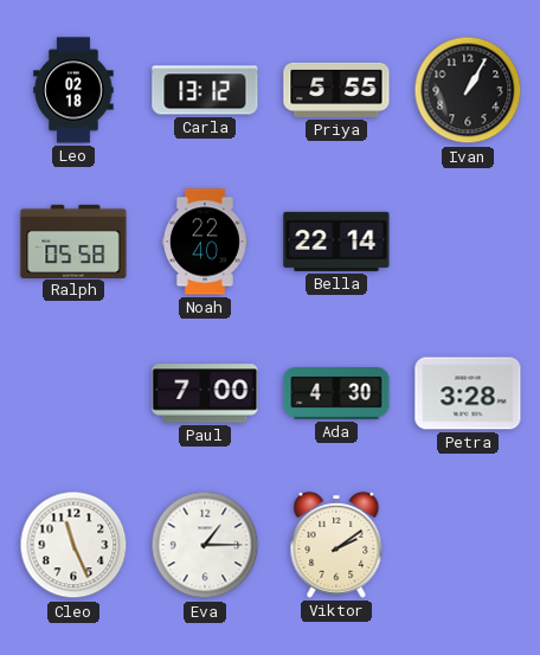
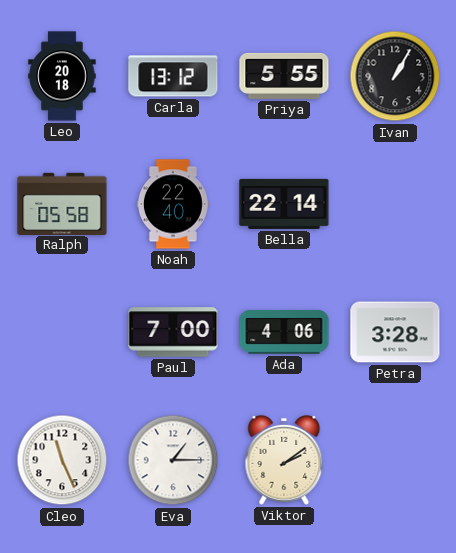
Leo: 02:18 -> 20:18
Ada: 4:30 -> 4:06
